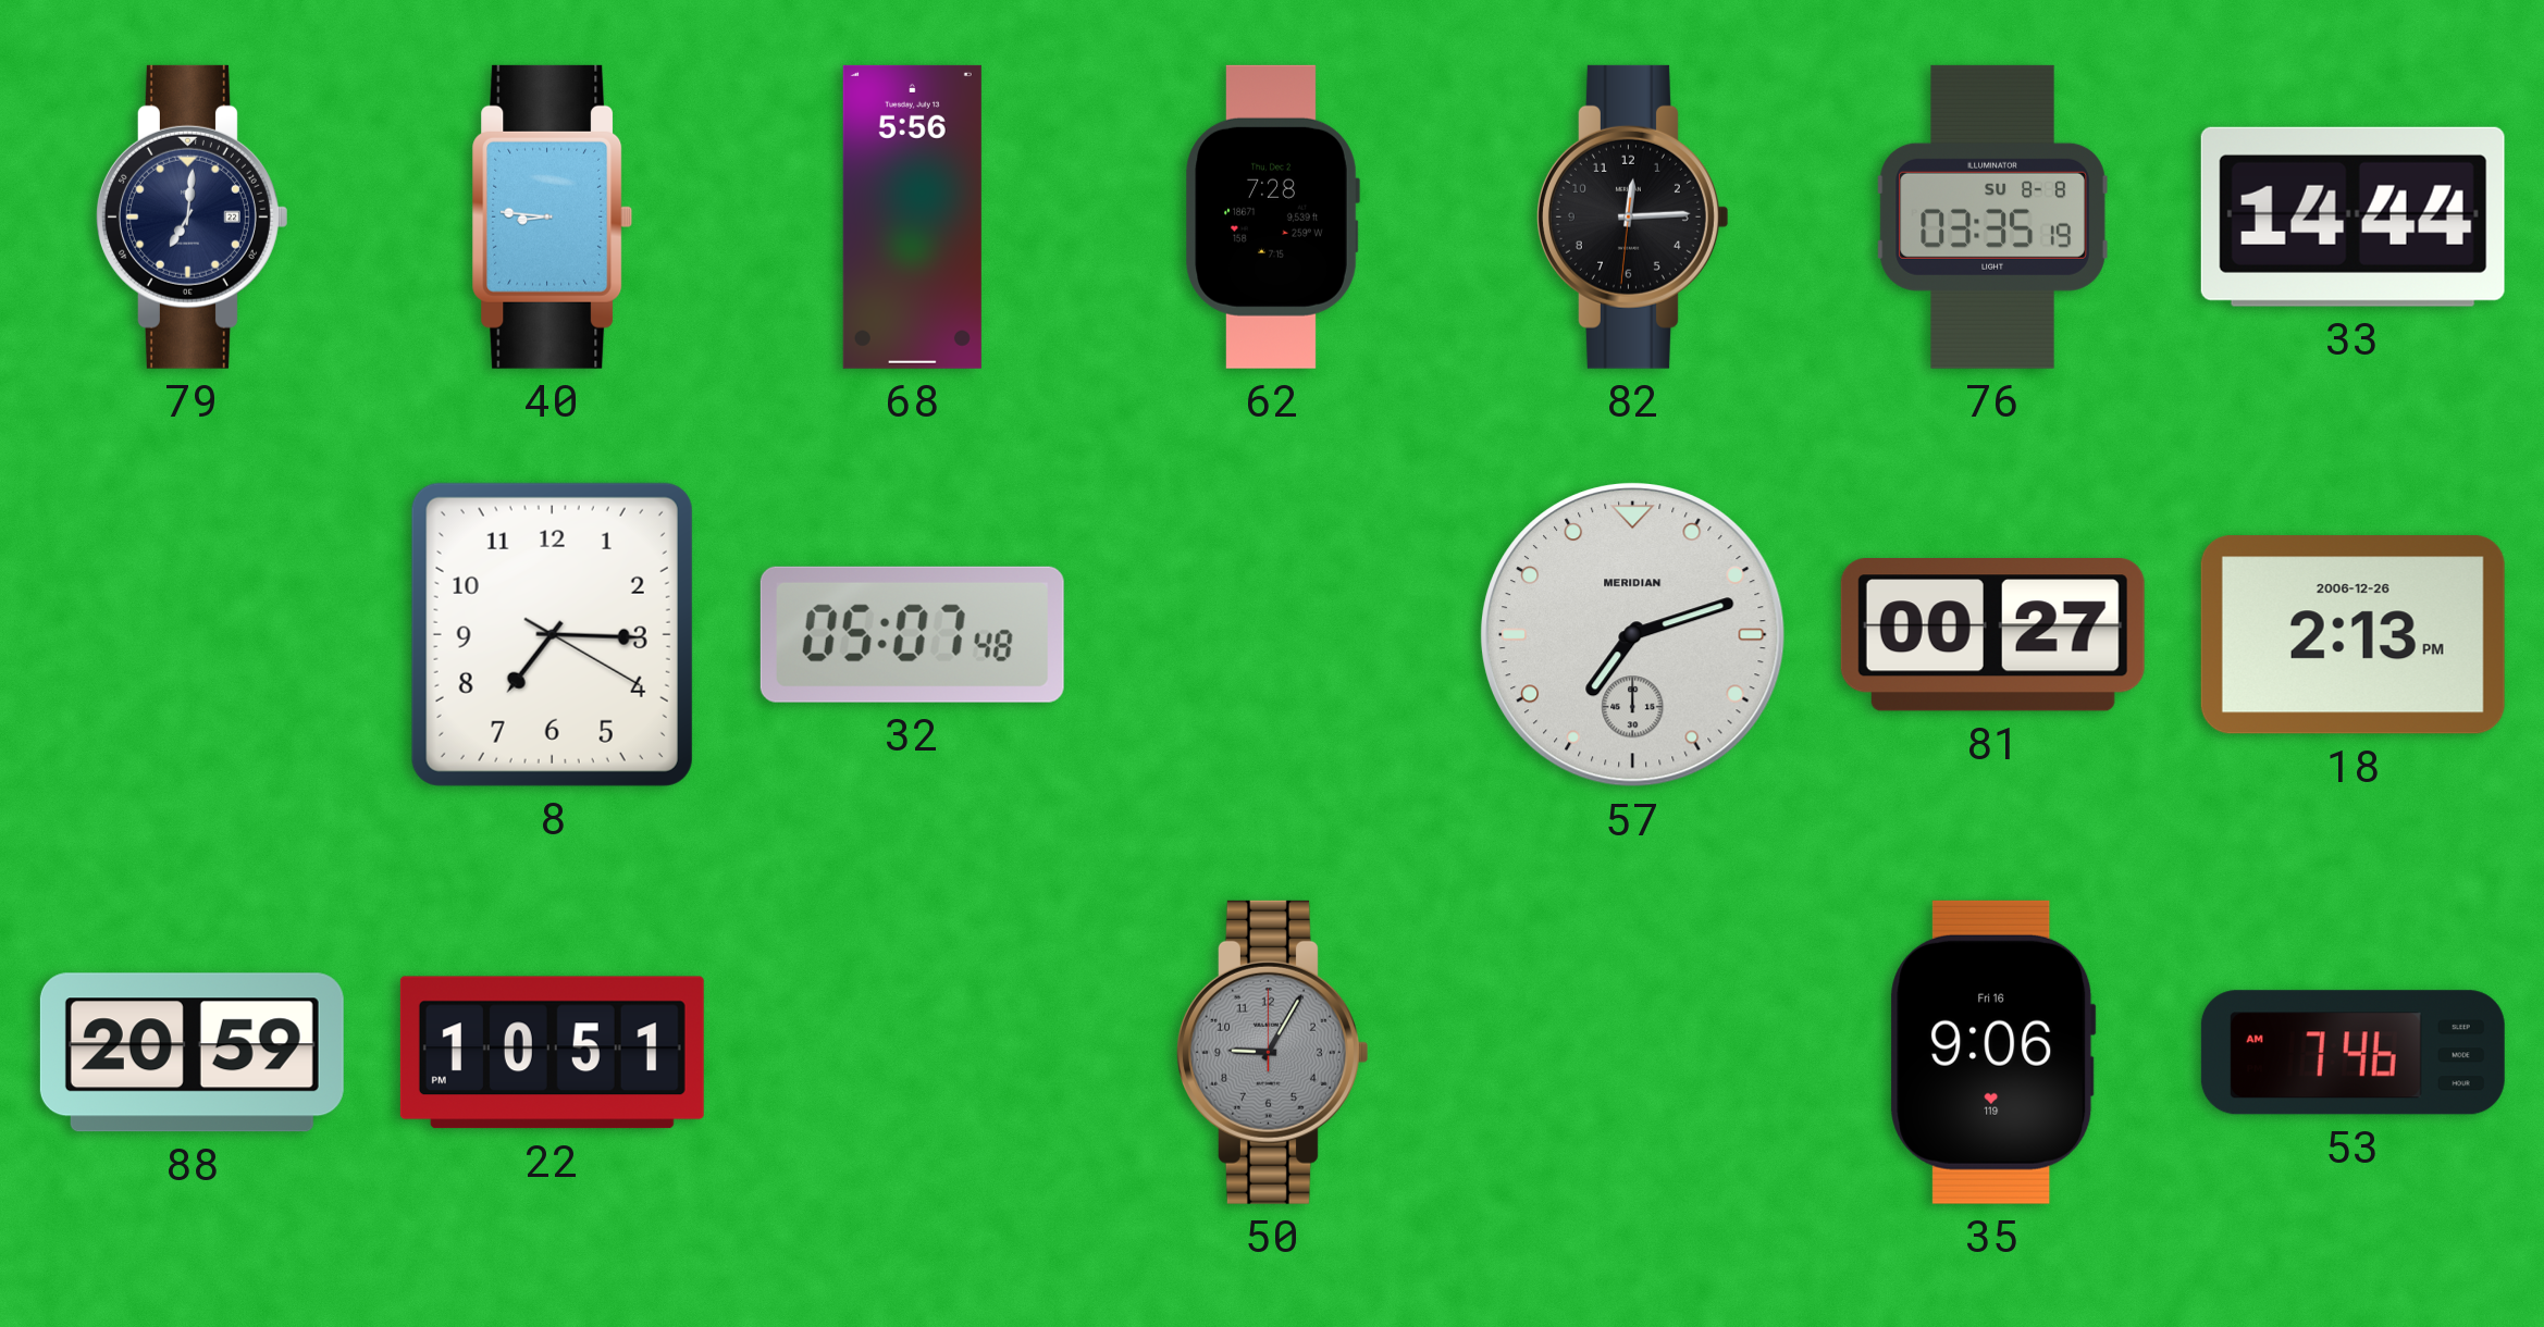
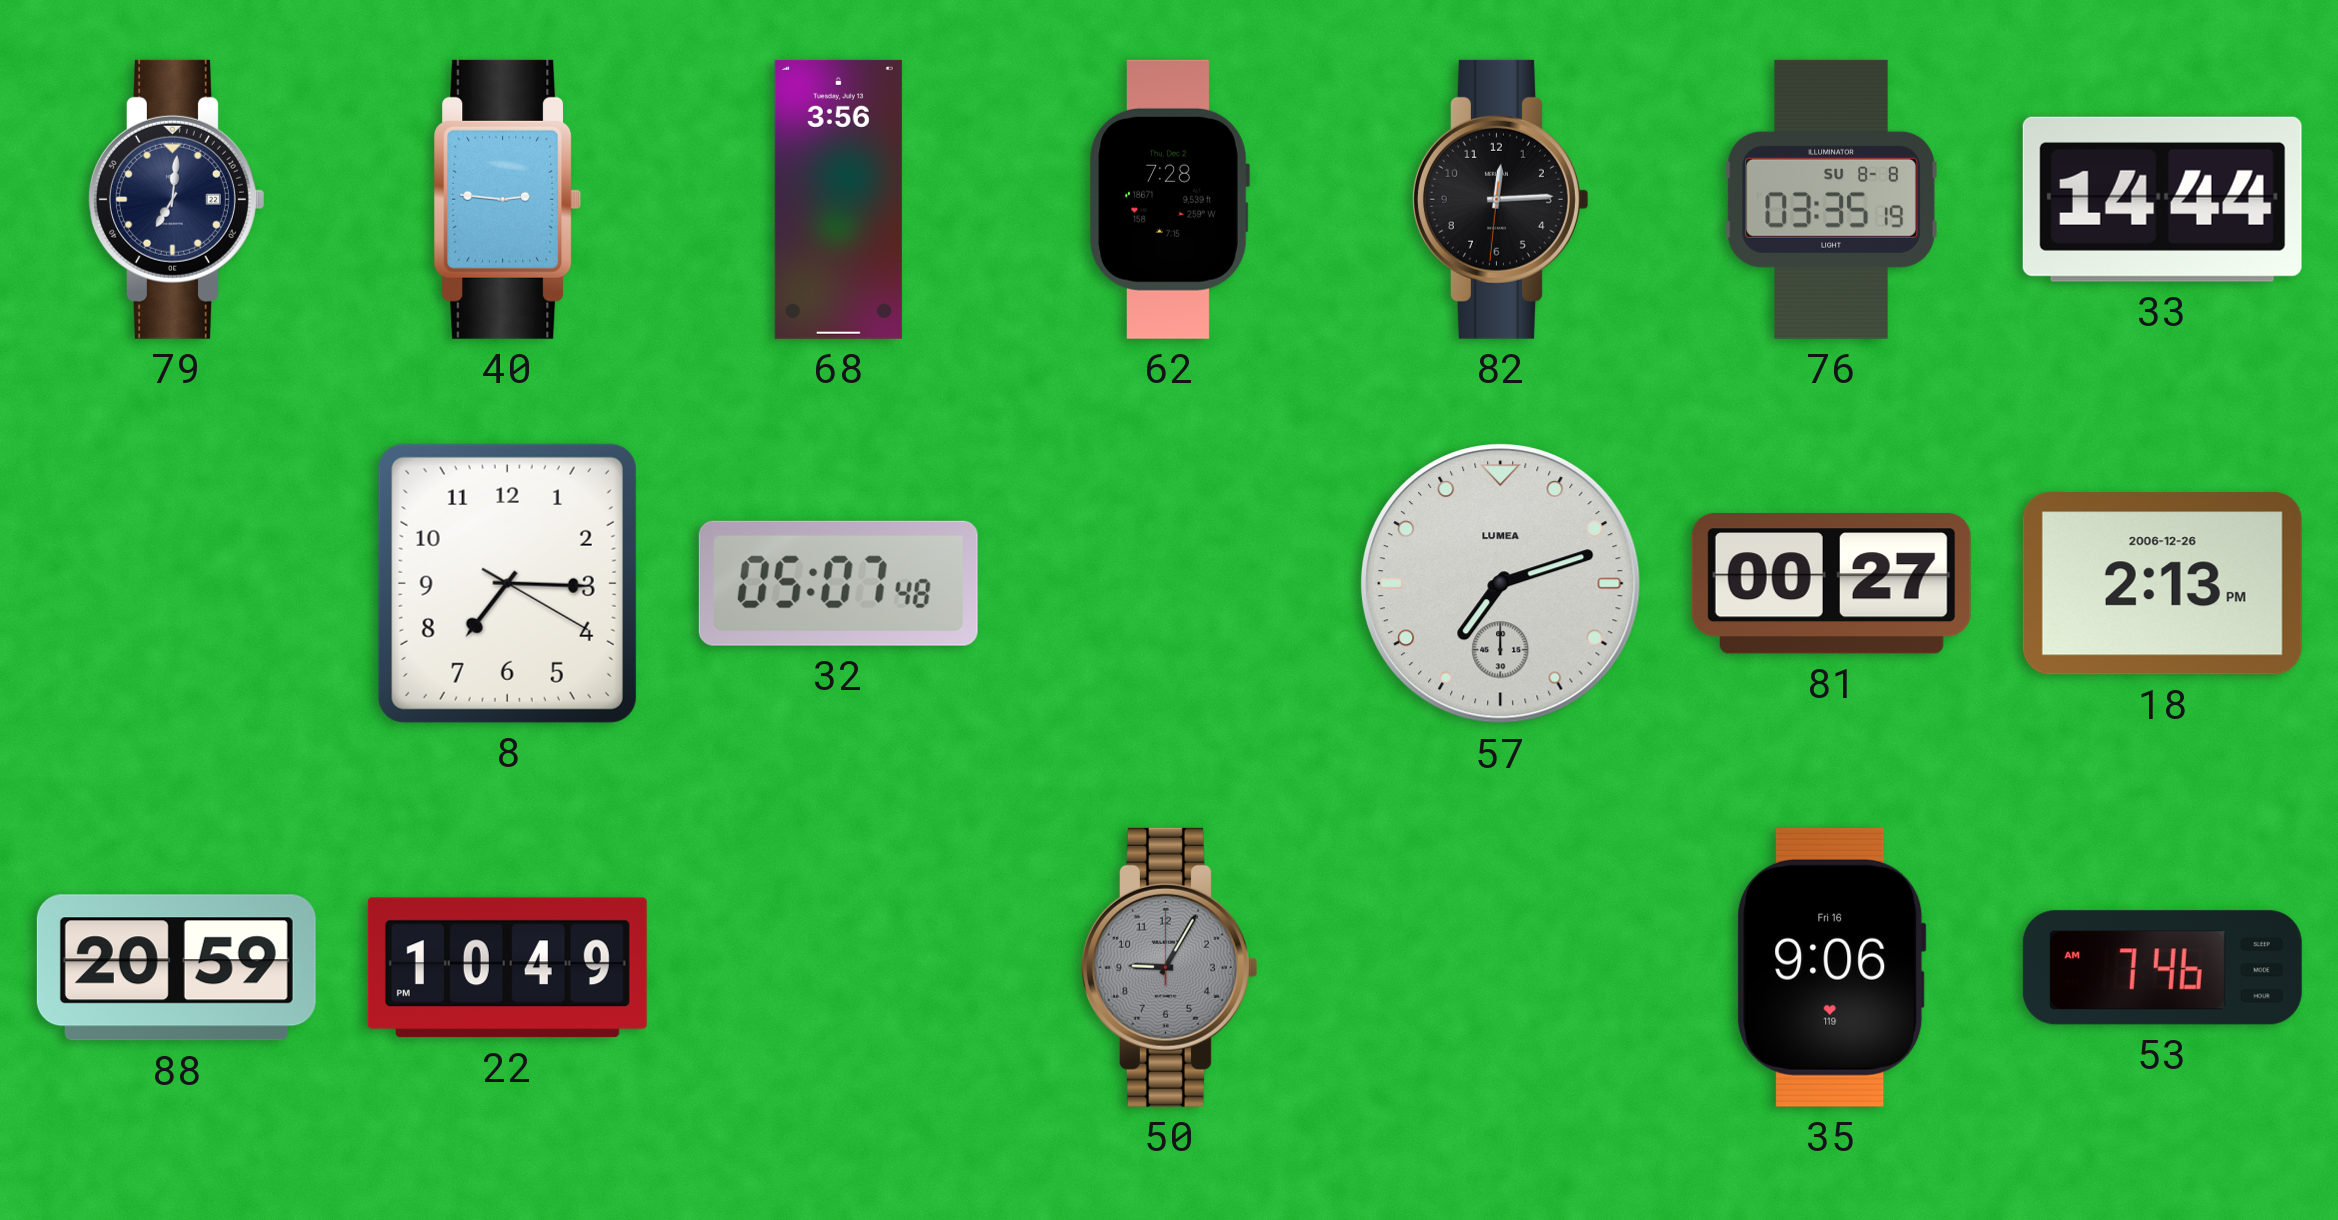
40: 8:46 -> 2:46
68: 5:56 -> 3:56
57 brand: MERIDIAN -> LUMEA
22: 10:51 -> 10:49
